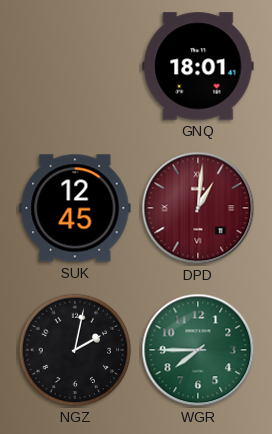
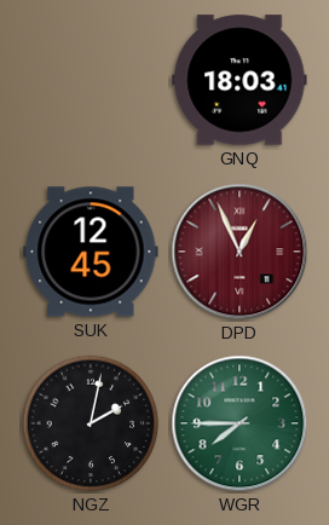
GNQ: 18:01 -> 18:03
DPD: 1:01 -> 12:56
